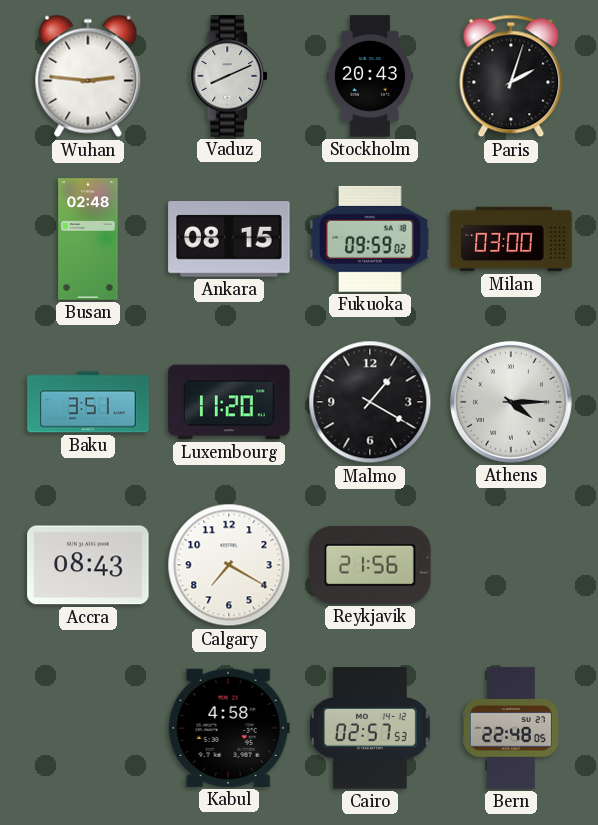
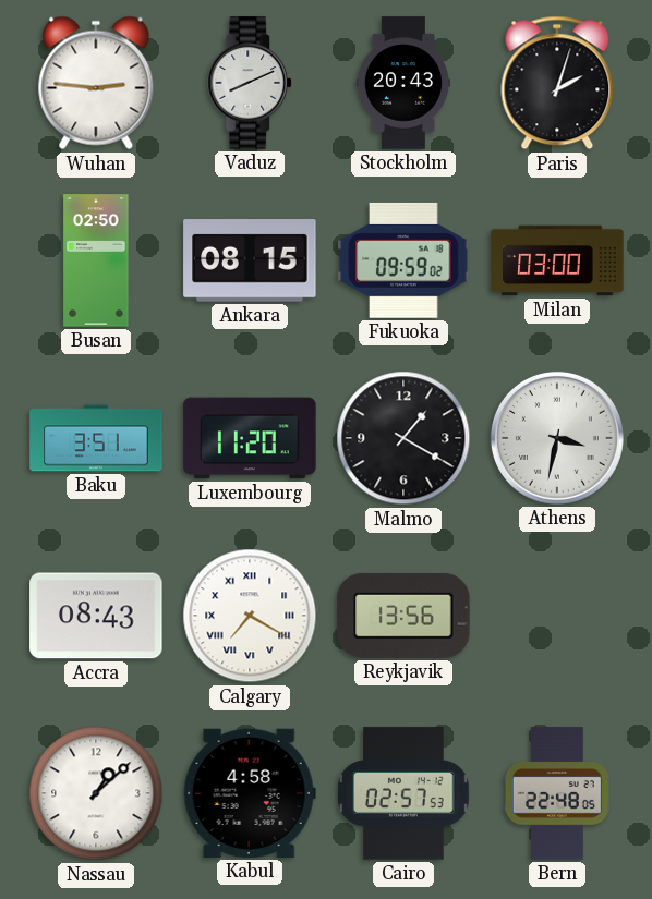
Busan: 02:48 -> 02:50
Athens: 4:15 -> 3:32
Calgary numerals: Arabic -> Roman
Reykjavik: 21:56 -> 13:56
Nassau: none -> 1:08
